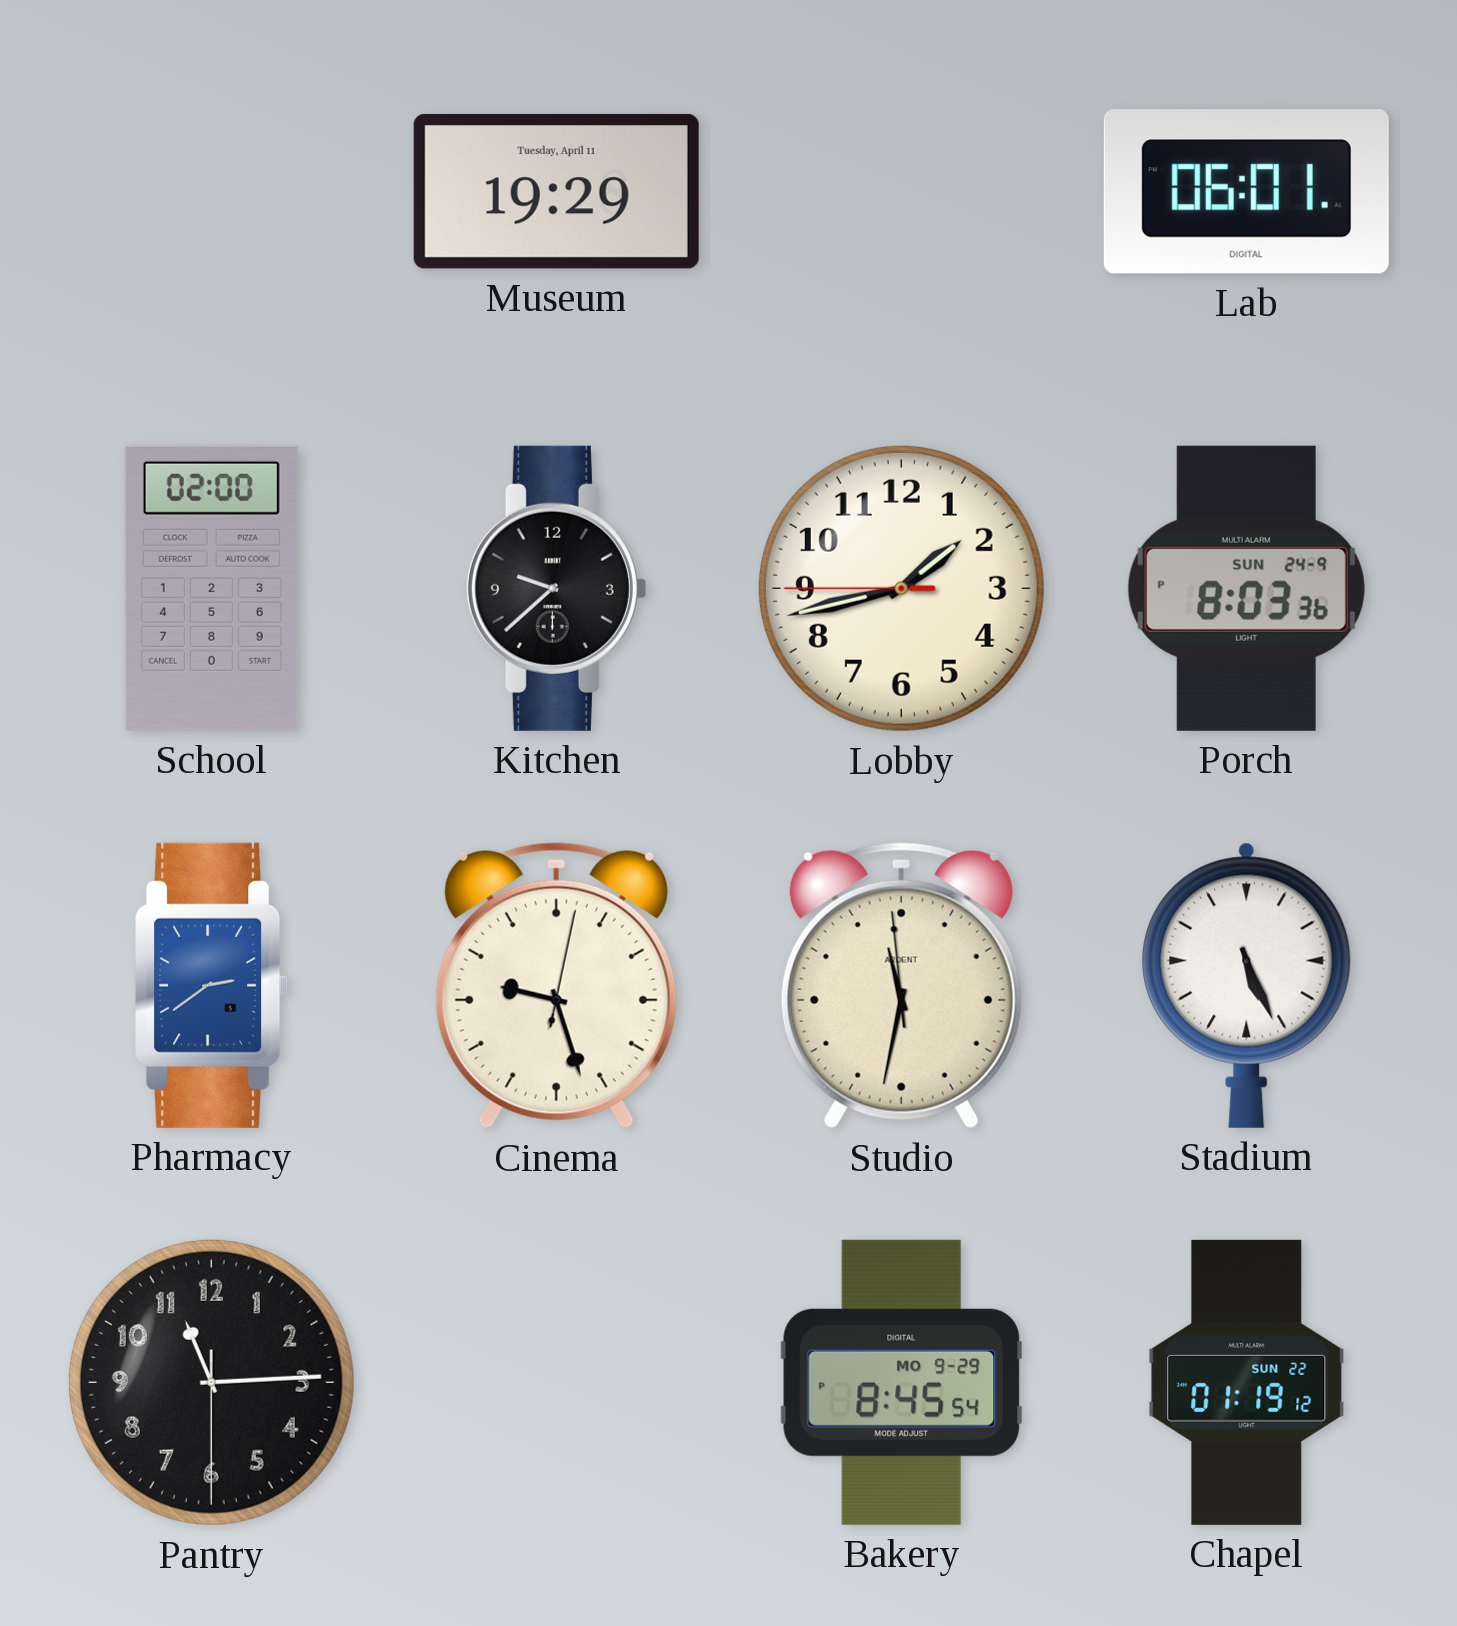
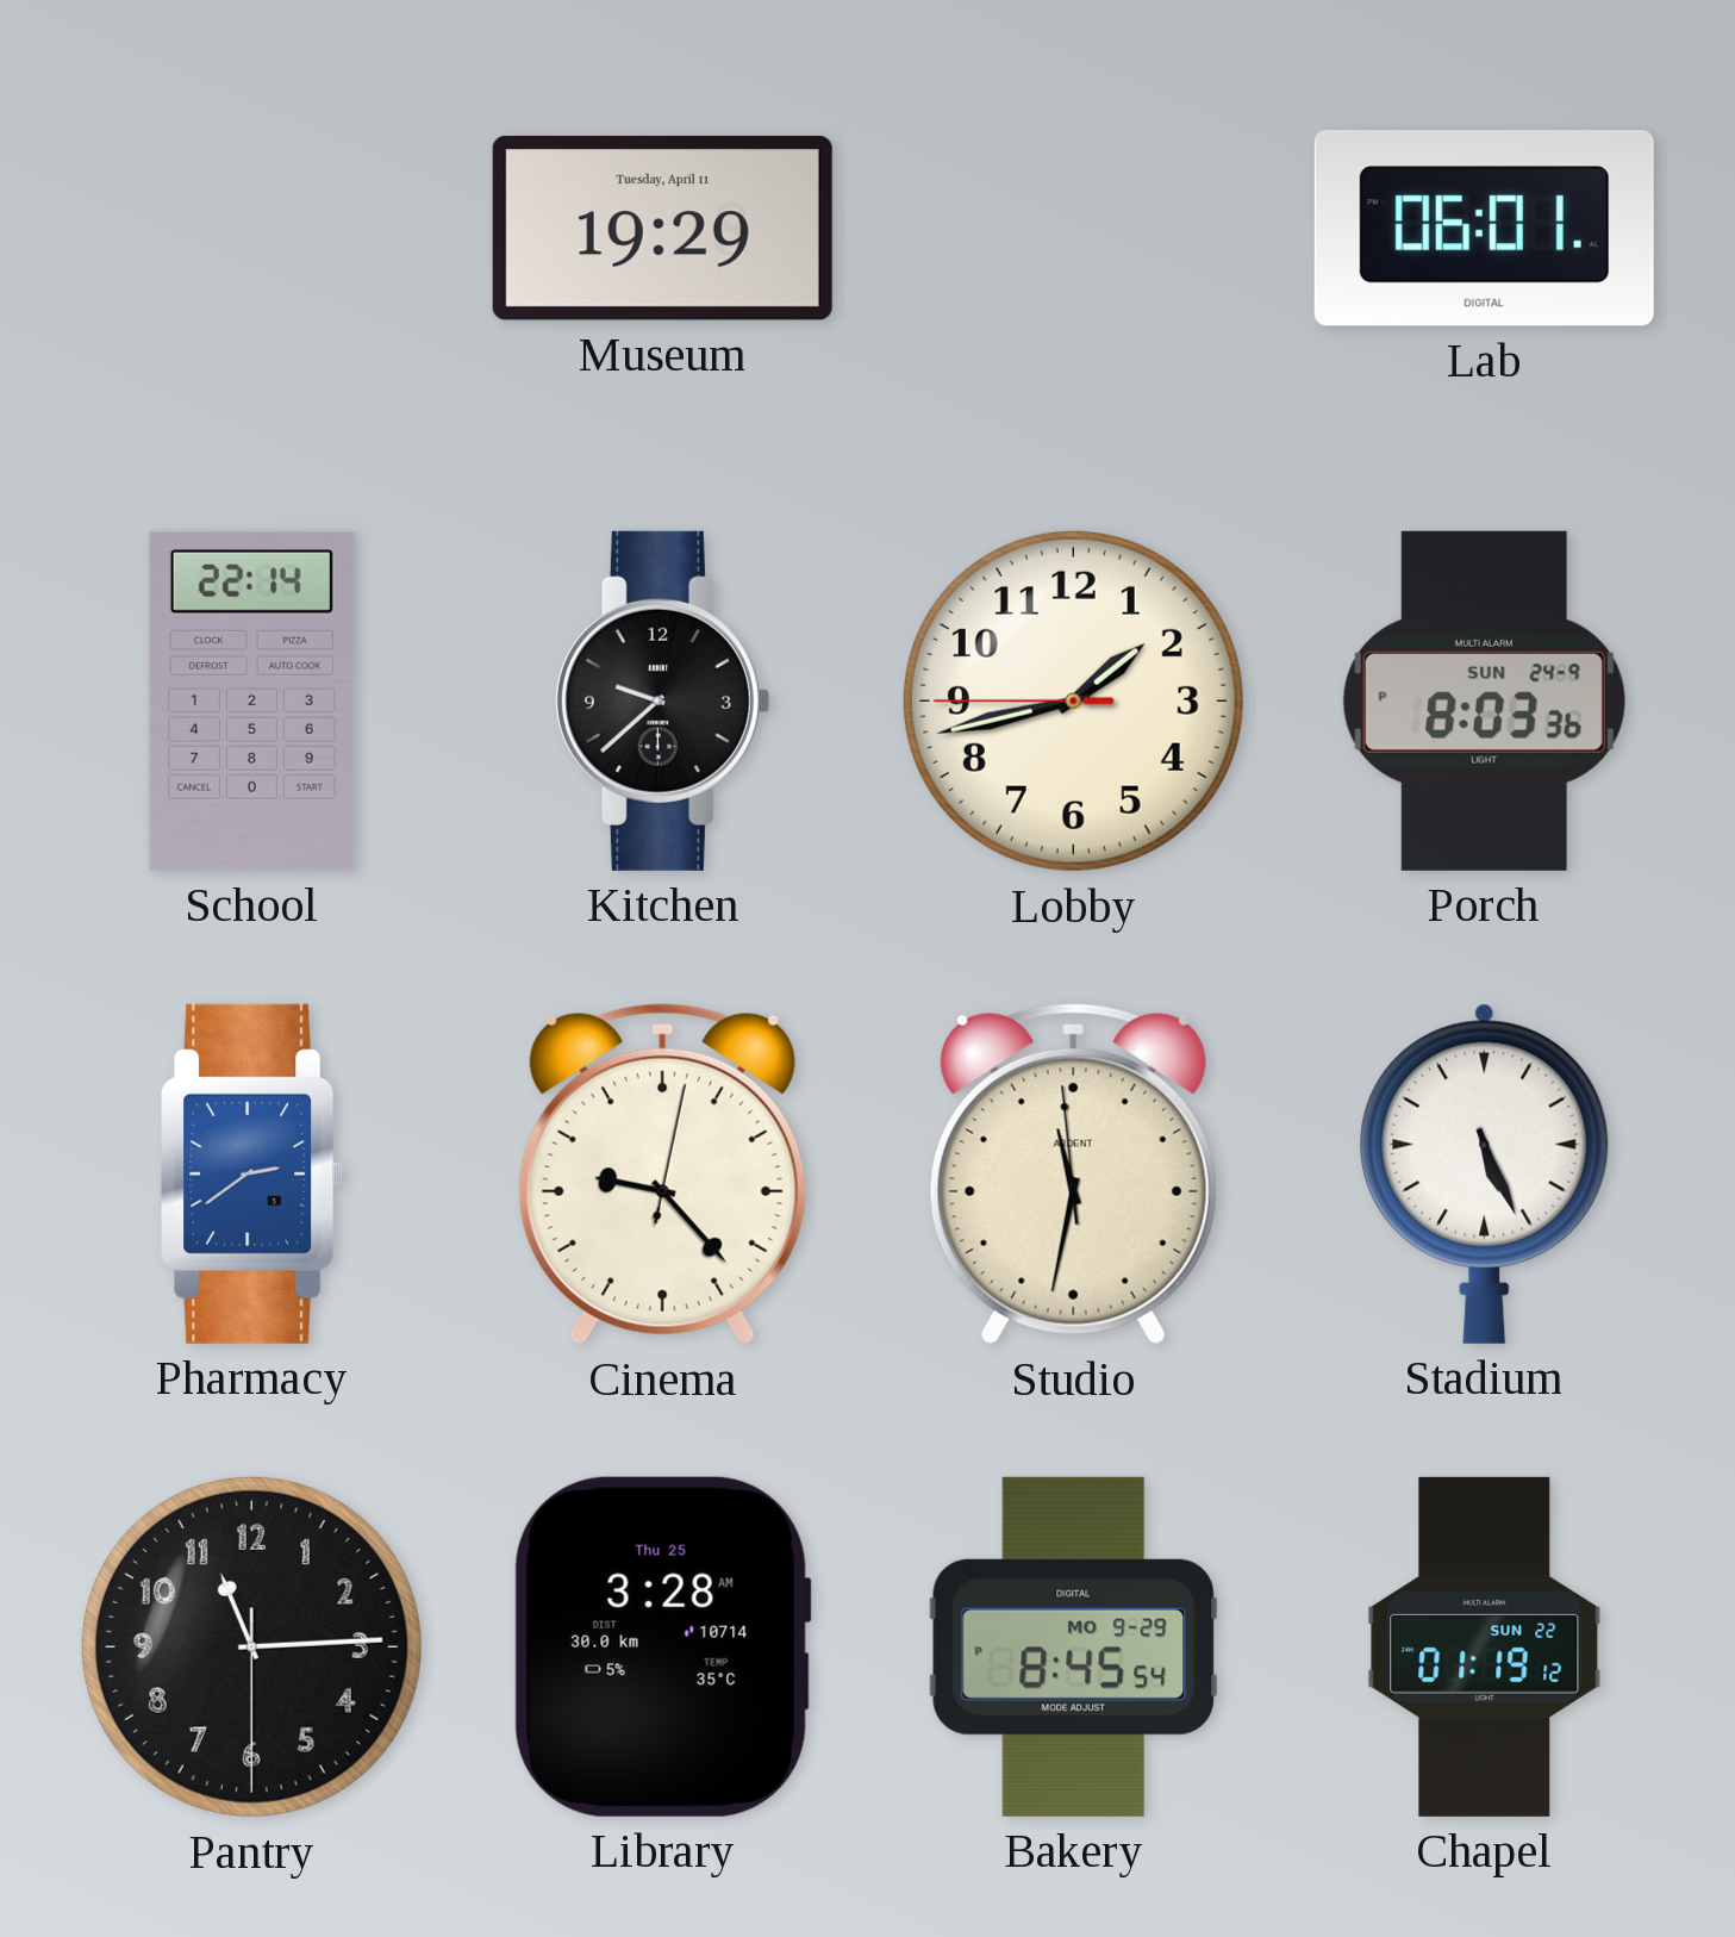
School: 02:00 -> 22:14
Cinema: 9:27 -> 9:23
Library: none -> 3:28
